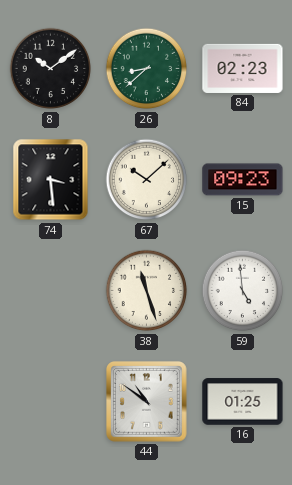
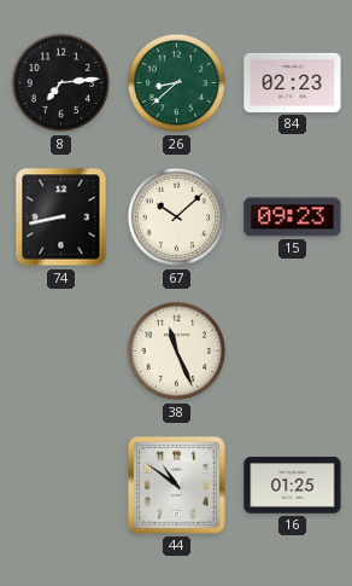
8: 10:09 -> 7:14
74: 3:29 -> 8:43
38: 11:27 -> 11:26
59: 4:59 -> none
